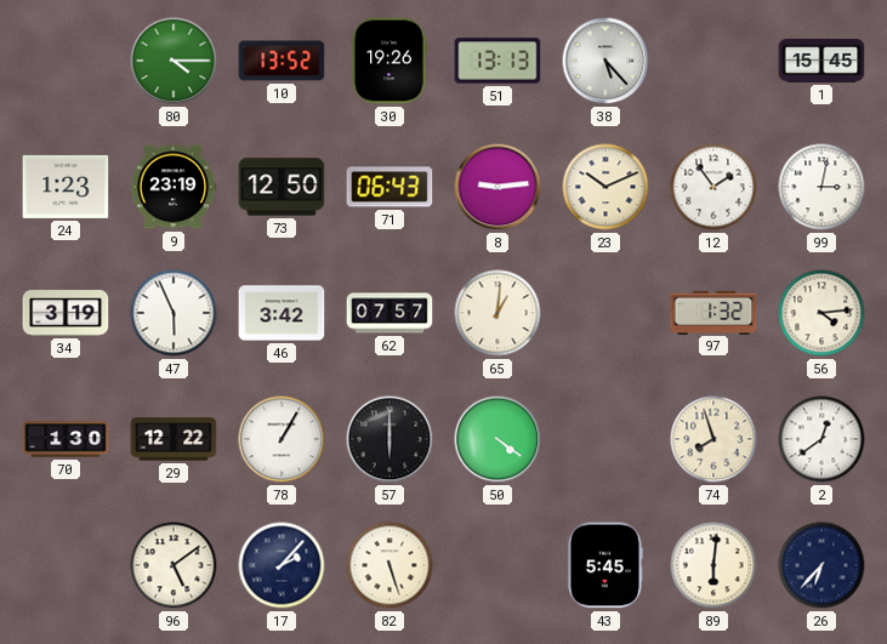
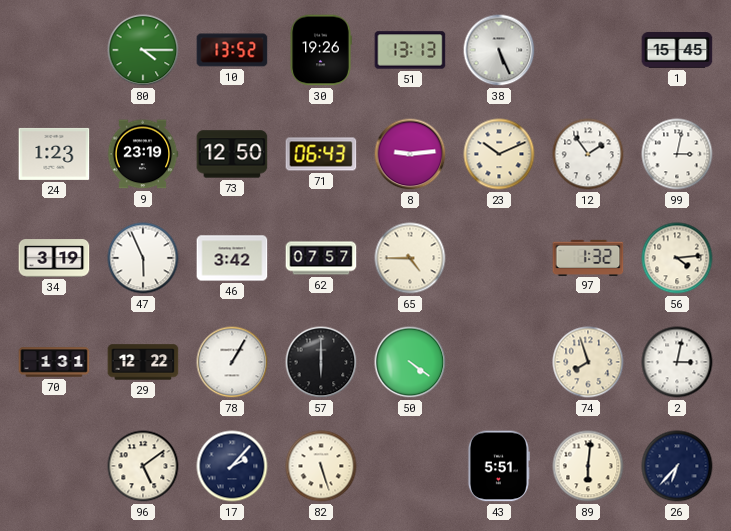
38: 5:23 -> 5:26
65: 1:01 -> 4:45
70: 1:30 -> 1:31
2: 12:39 -> 3:02
43: 5:45 -> 5:51
